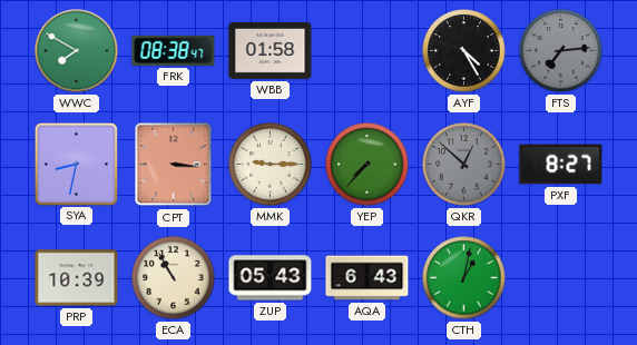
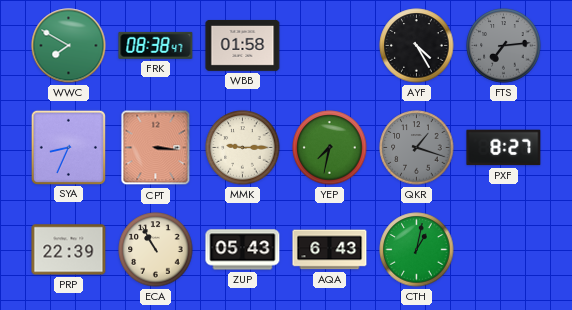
SYA: 8:32 -> 8:34
YEP: 7:37 -> 7:32
QKR: 12:52 -> 1:18
PRP: 10:39 -> 22:39
